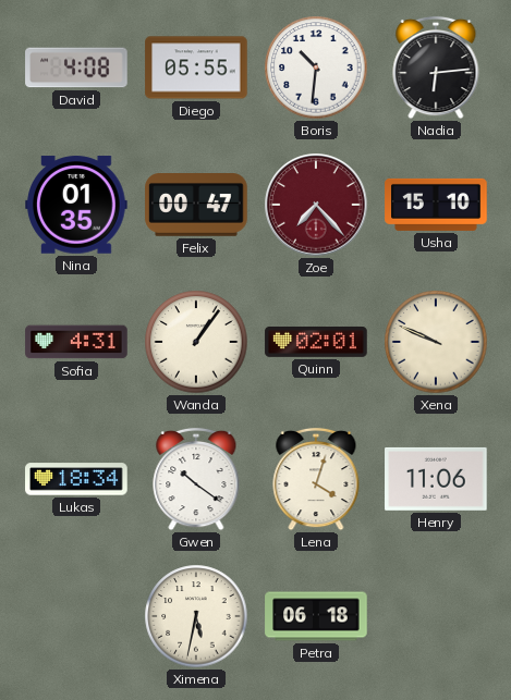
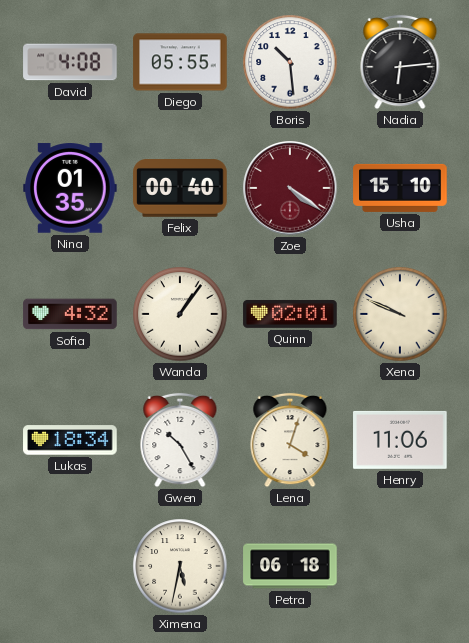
Boris: 10:31 -> 10:29
Felix: 00:47 -> 00:40
Zoe: 7:23 -> 4:21
Sofia: 4:31 -> 4:32
Gwen: 10:21 -> 10:25
